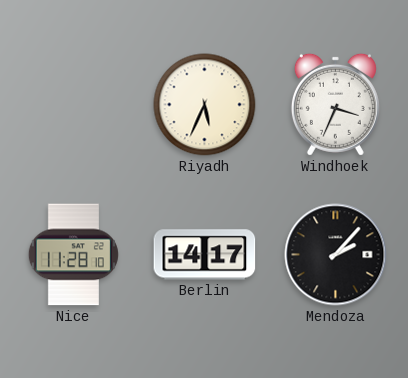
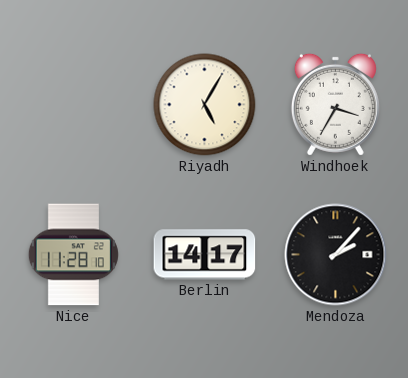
Riyadh: 5:34 -> 5:05
Windhoek: 3:34 -> 3:35
